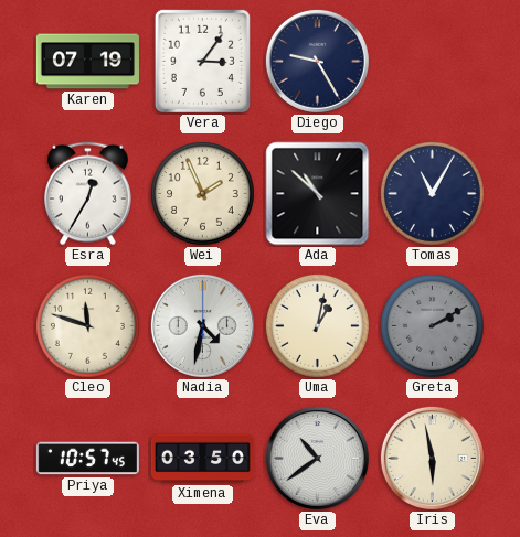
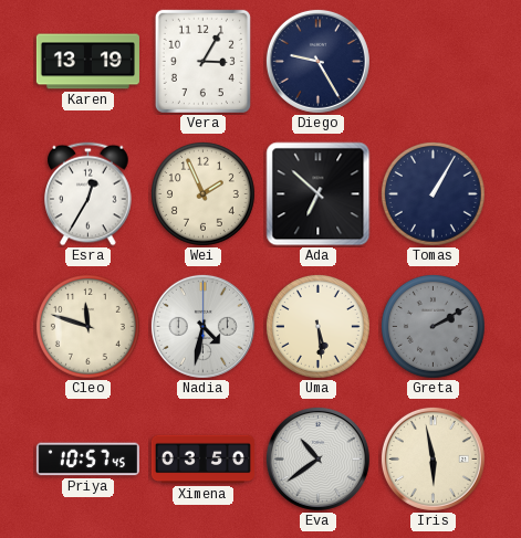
Karen: 07:19 -> 13:19
Vera: 3:06 -> 3:05
Ada: 10:52 -> 6:52
Tomas: 11:05 -> 1:05
Uma: 1:02 -> 5:29
